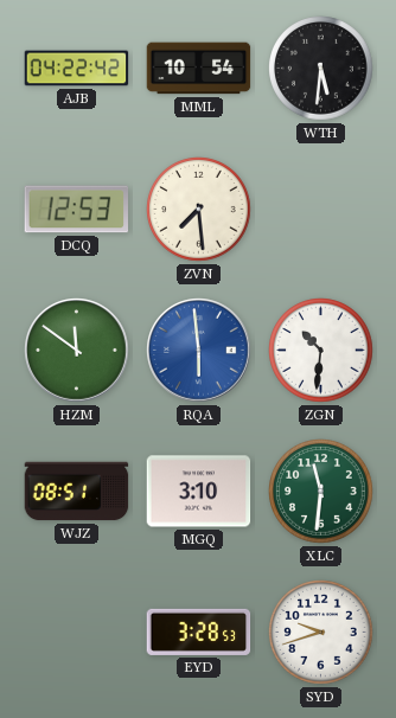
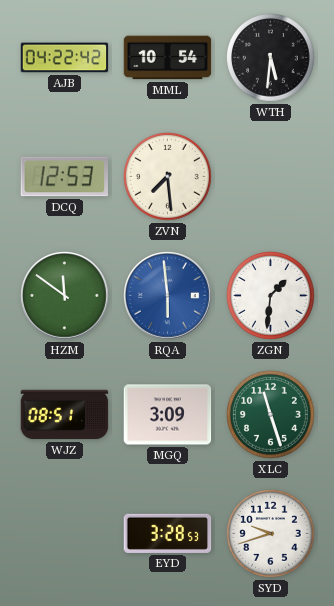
ZGN: 10:31 -> 1:31
MGQ: 3:10 -> 3:09
XLC: 11:31 -> 11:27
